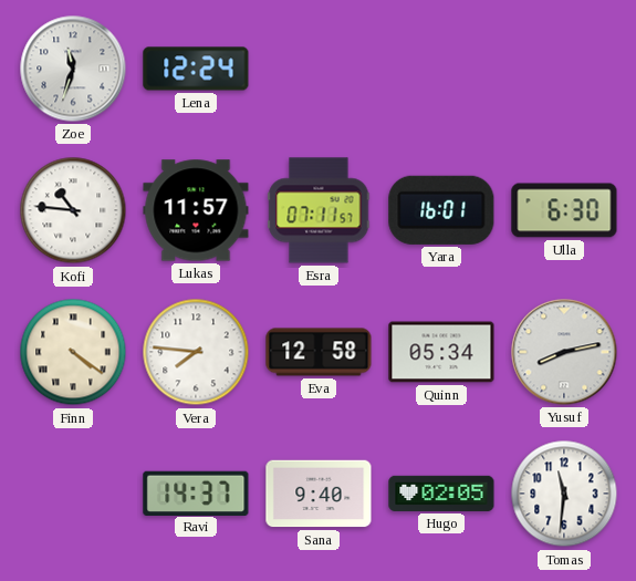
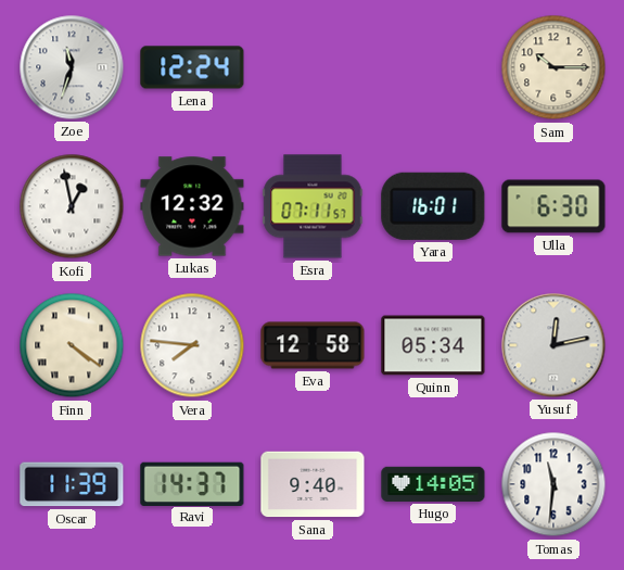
Sam: none -> 10:15
Kofi: 10:46 -> 12:58
Lukas: 11:57 -> 12:32
Yusuf: 8:13 -> 12:13
Oscar: none -> 11:39
Hugo: 02:05 -> 14:05
